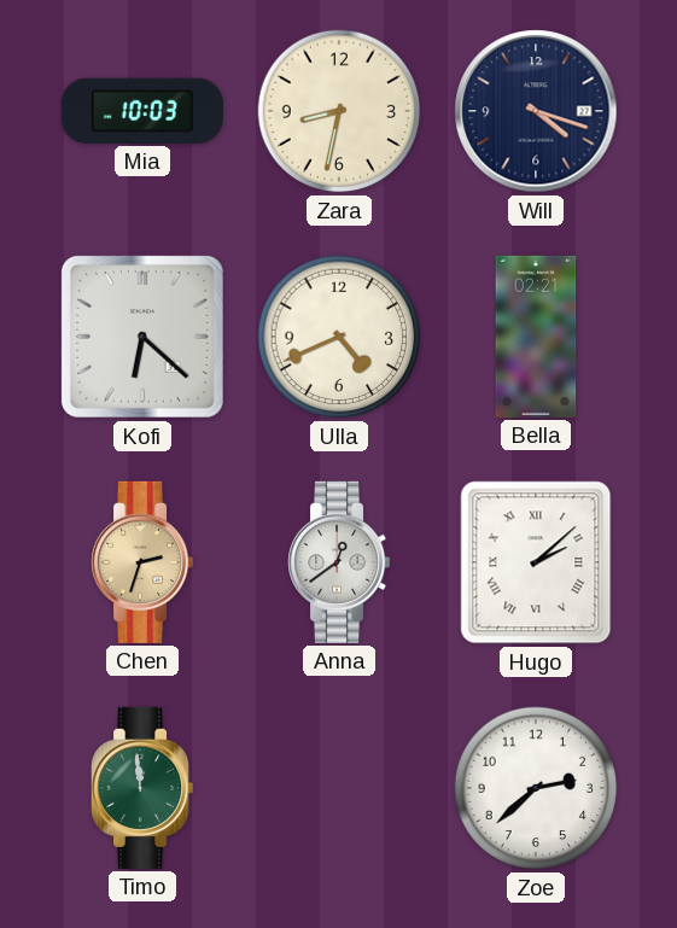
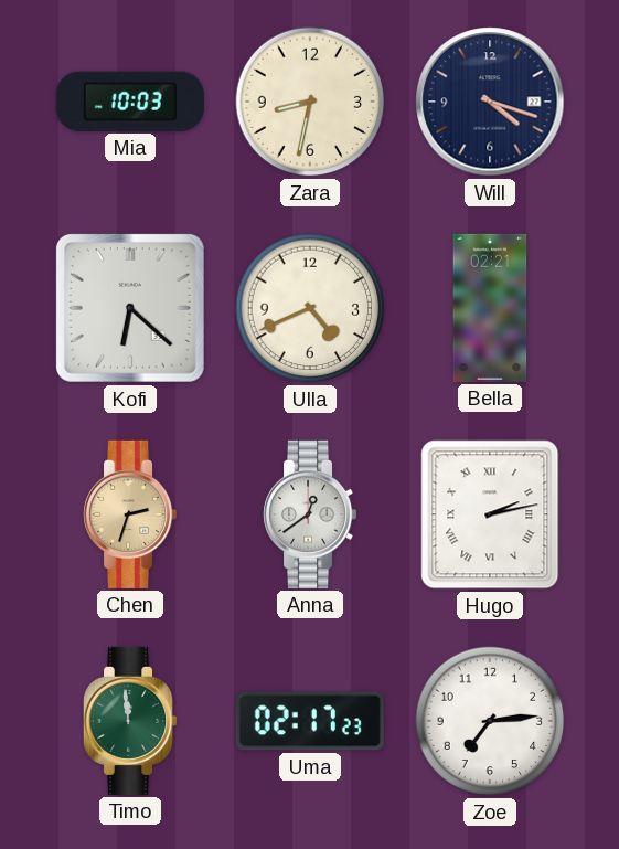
Hugo: 2:08 -> 2:13
Uma: none -> 02:17
Zoe: 2:38 -> 7:14
